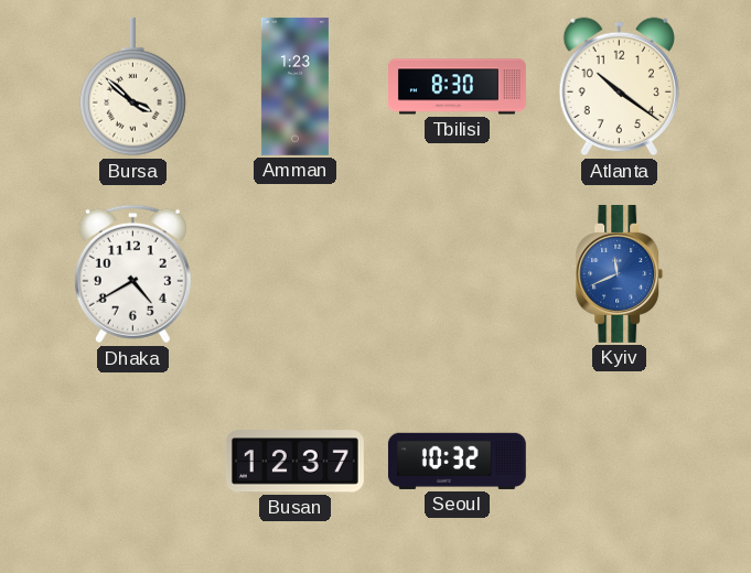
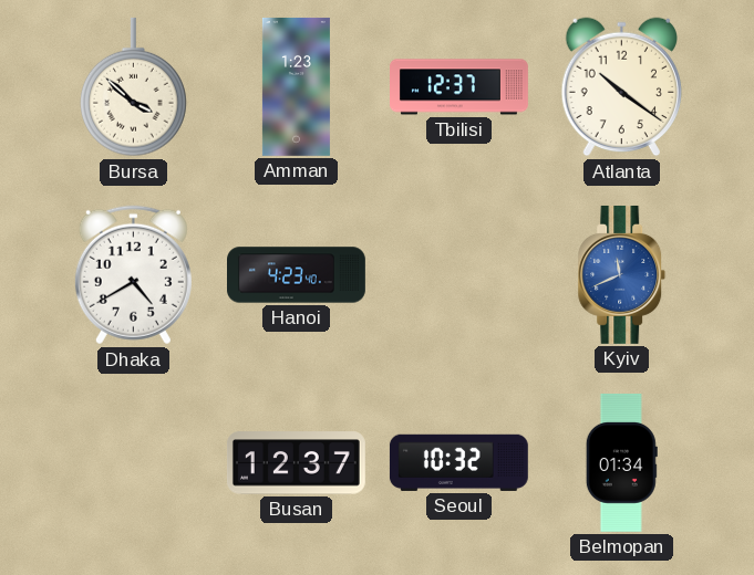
Tbilisi: 8:30 -> 12:37
Hanoi: none -> 4:23
Belmopan: none -> 01:34
